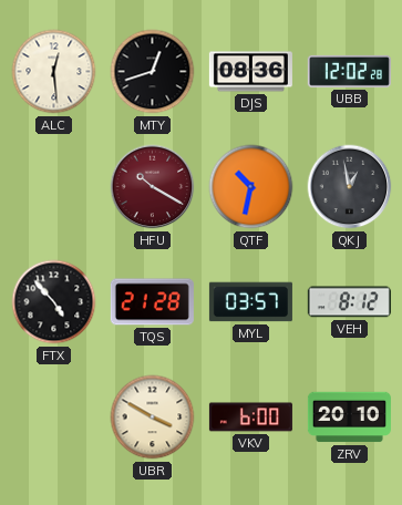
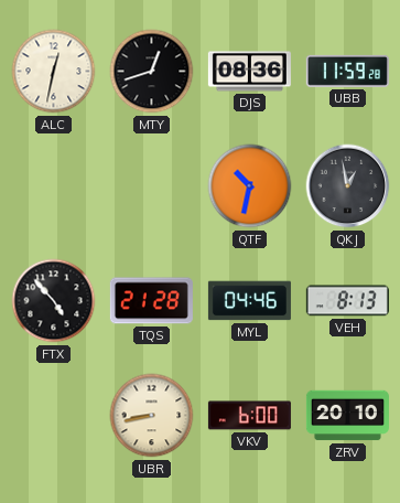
ALC: 12:29 -> 12:32
UBB: 12:02 -> 11:59
HFU: 10:20 -> none
MYL: 03:57 -> 04:46
VEH: 8:12 -> 8:13
UBR: 3:50 -> 8:43
